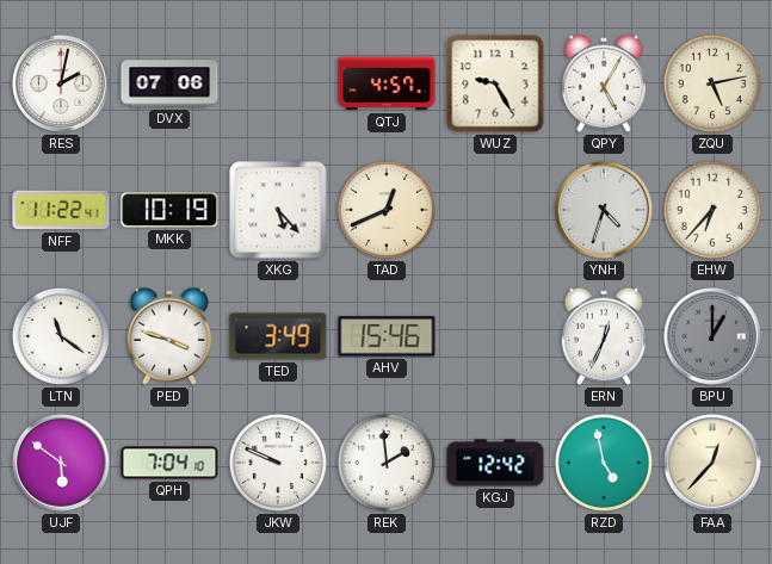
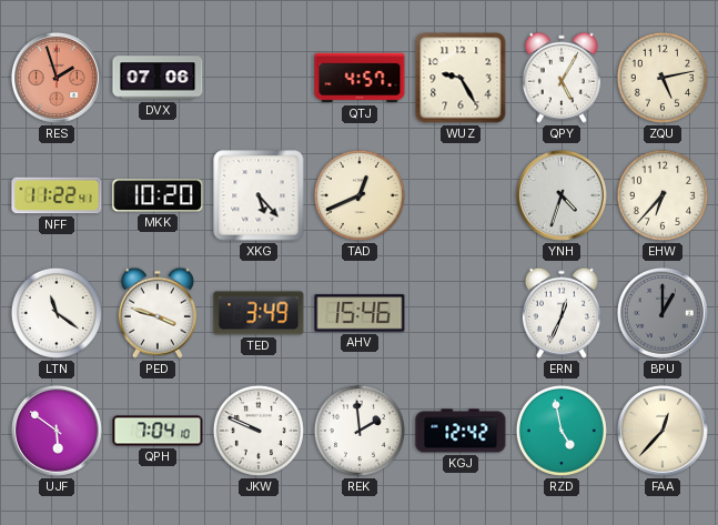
RES: 2:02 -> 1:57
RES dial: white -> salmon
MKK: 10:19 -> 10:20
